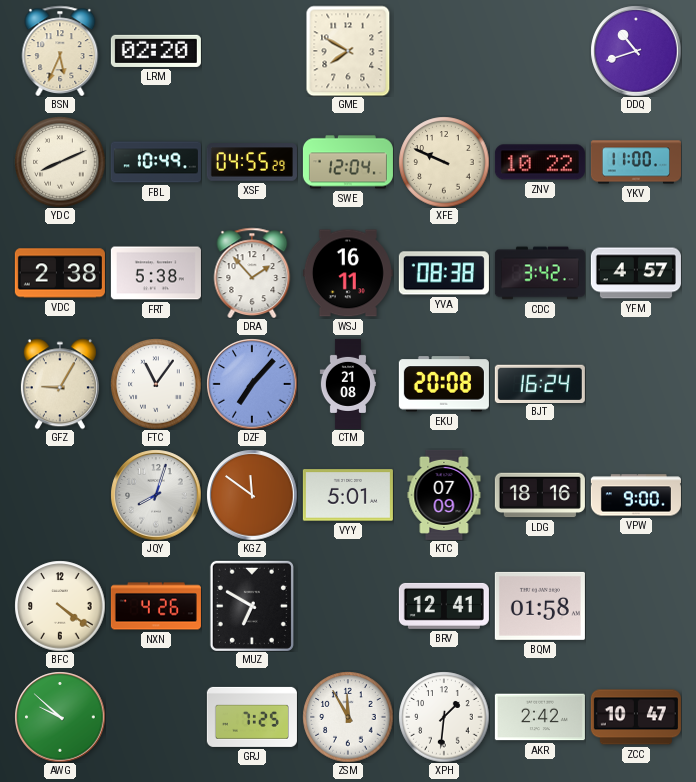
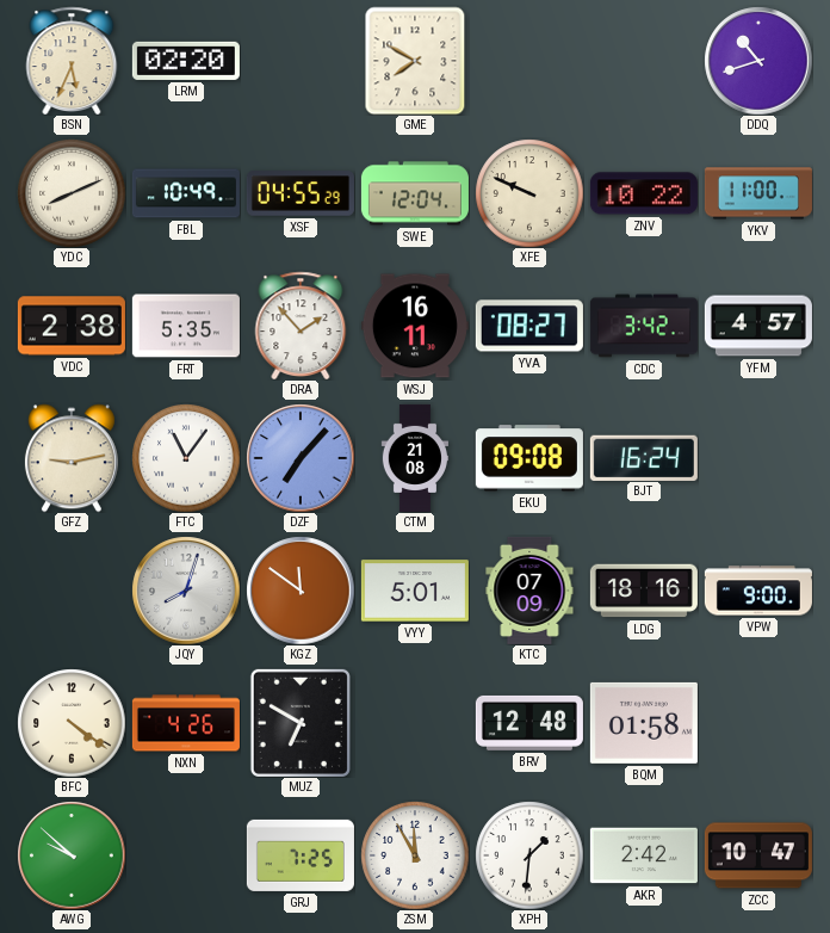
FRT: 5:38 -> 5:35
YVA: 08:38 -> 08:27
GFZ: 9:05 -> 9:13
EKU: 20:08 -> 09:08
BRV: 12:41 -> 12:48
